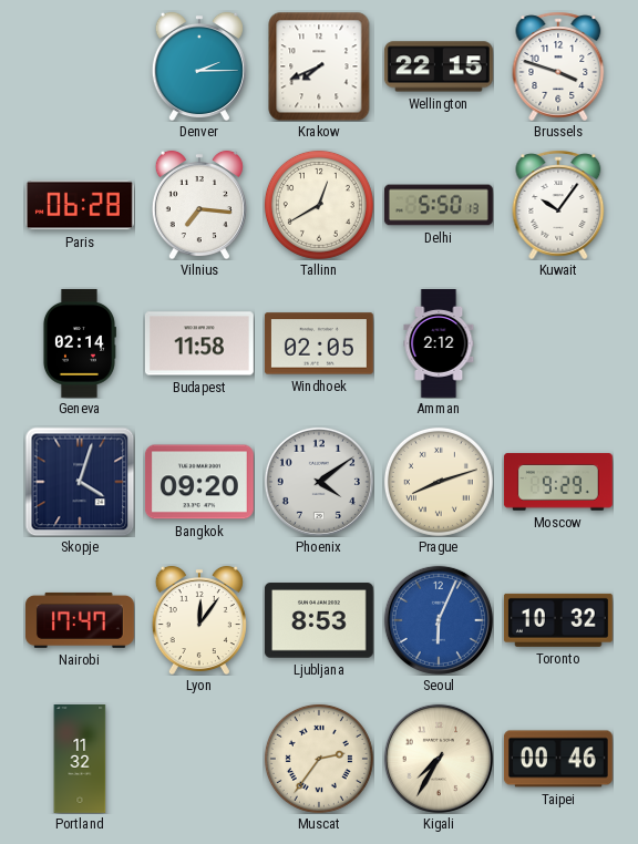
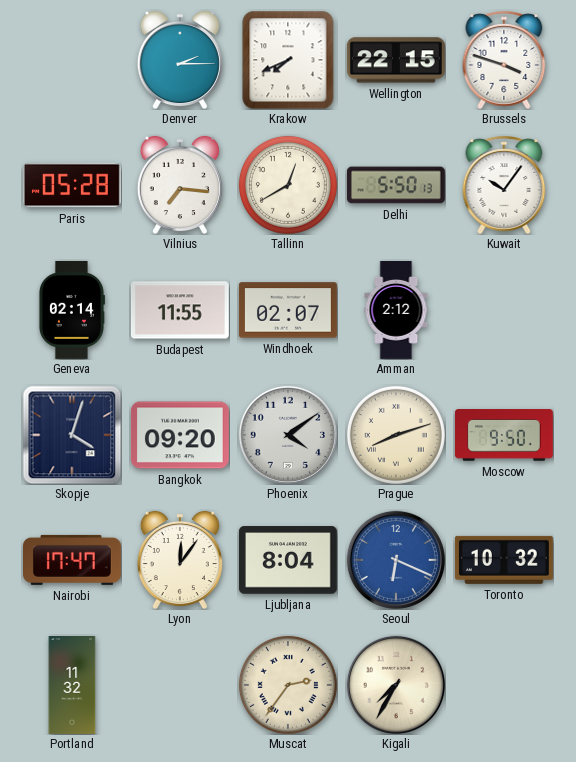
Paris: 06:28 -> 05:28
Budapest: 11:58 -> 11:55
Windhoek: 02:05 -> 02:07
Moscow: 9:29 -> 9:50
Ljubljana: 8:53 -> 8:04
Seoul: 6:04 -> 6:19
Taipei: 00:46 -> none
